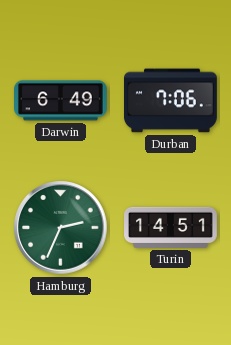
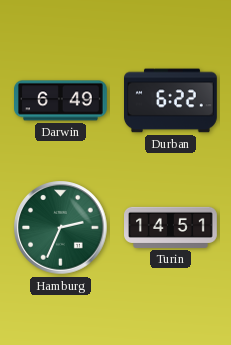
Durban: 7:06 -> 6:22
